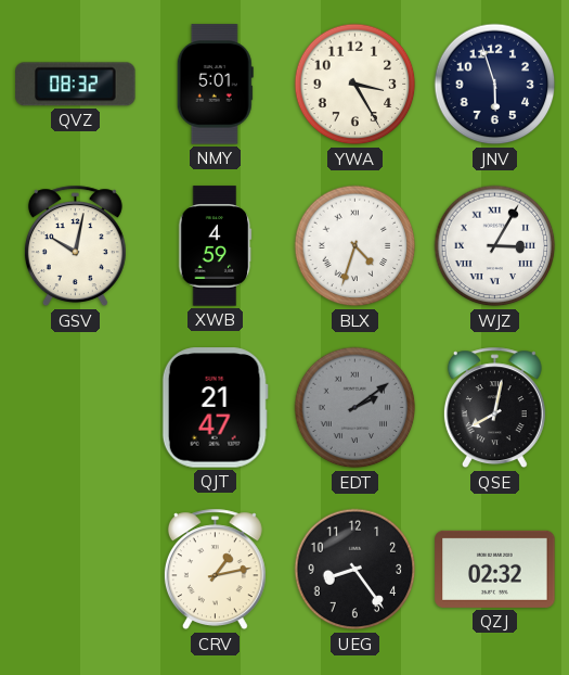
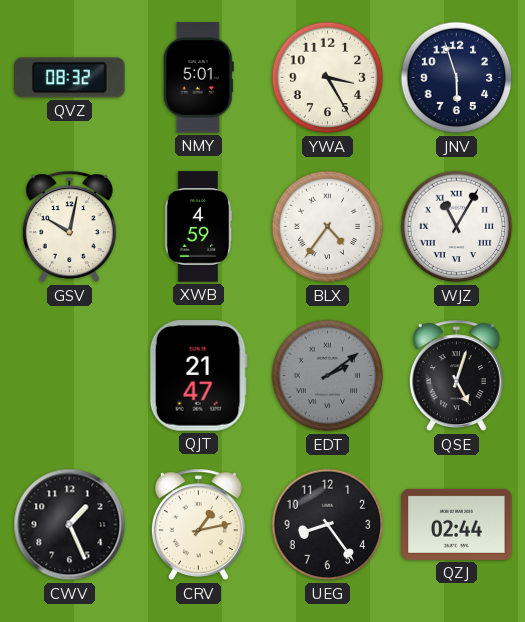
BLX: 4:33 -> 4:36
WJZ: 3:05 -> 11:05
QSE: 8:02 -> 5:03
CWV: none -> 1:26
QZJ: 02:32 -> 02:44
